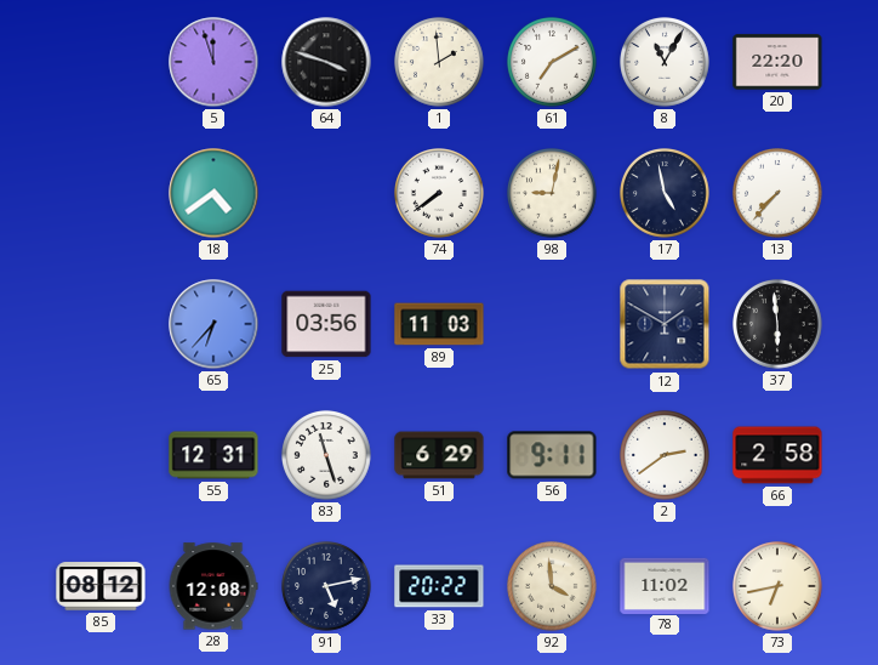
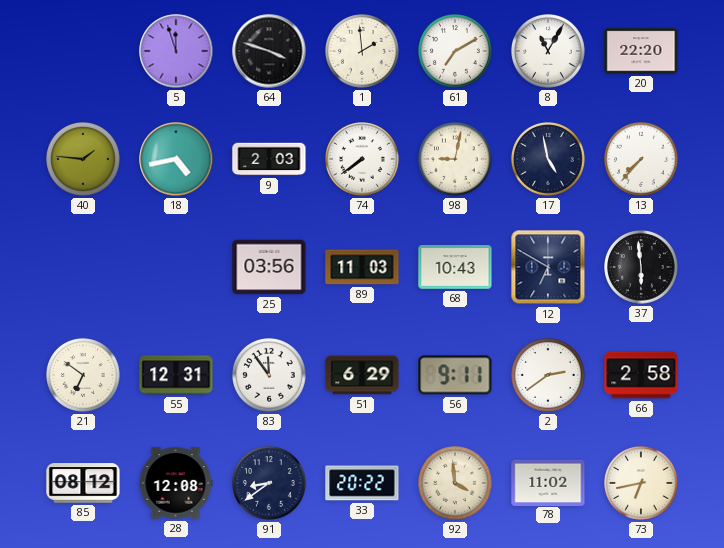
40: none -> 1:46
18: 4:39 -> 4:43
9: none -> 2:03
65: 6:37 -> none
68: none -> 10:43
12: 1:50 -> 6:50
21: none -> 6:51
83: 11:27 -> 11:54
91: 5:13 -> 8:39
